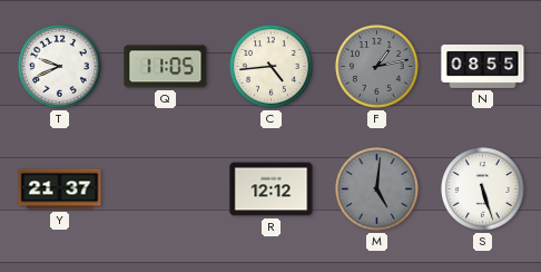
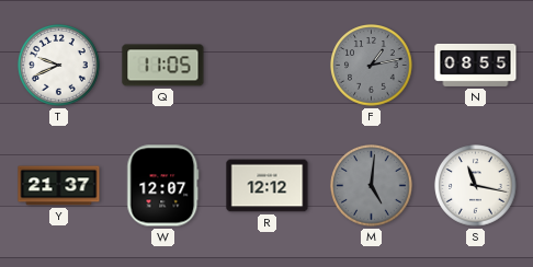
C: 4:44 -> none
W: none -> 12:07
S: 5:27 -> 11:17
